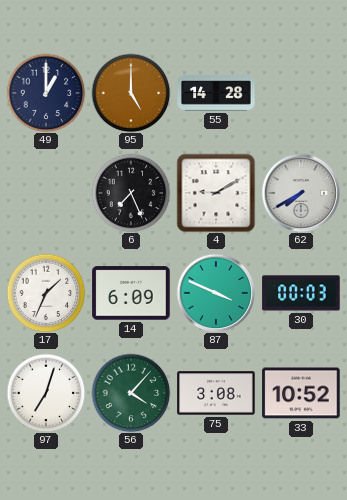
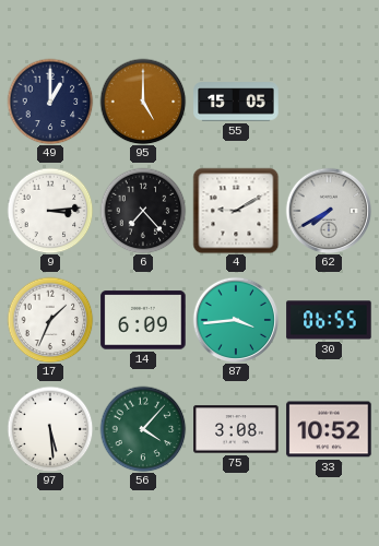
55: 14:28 -> 15:05
9: none -> 3:14
6: 7:26 -> 7:23
87: 3:49 -> 3:44
30: 00:03 -> 06:55
97: 7:03 -> 5:29
